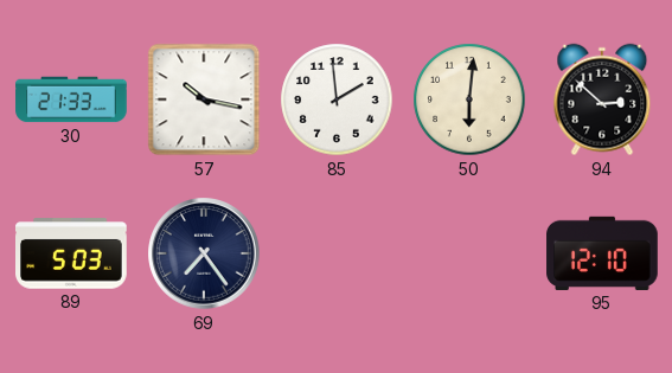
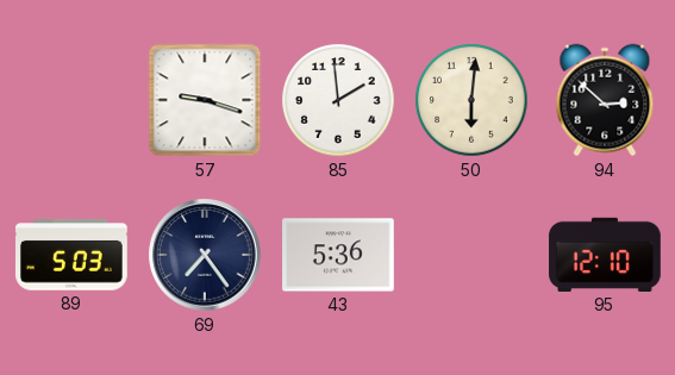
30: 21:33 -> none
57: 10:17 -> 9:18
43: none -> 5:36
